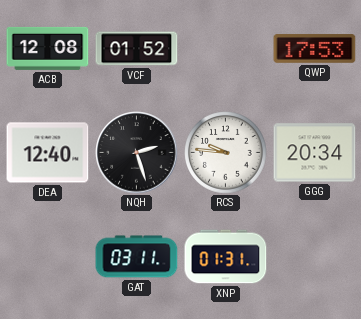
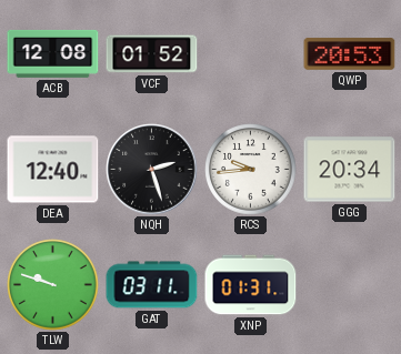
QWP: 17:53 -> 20:53
RCS: 9:46 -> 9:44
TLW: none -> 9:48
